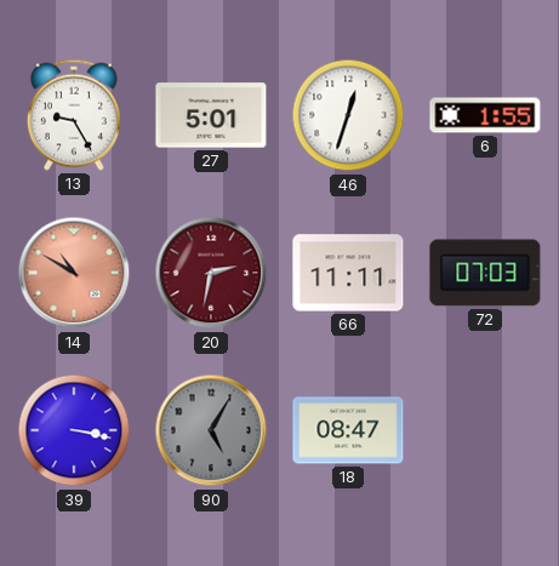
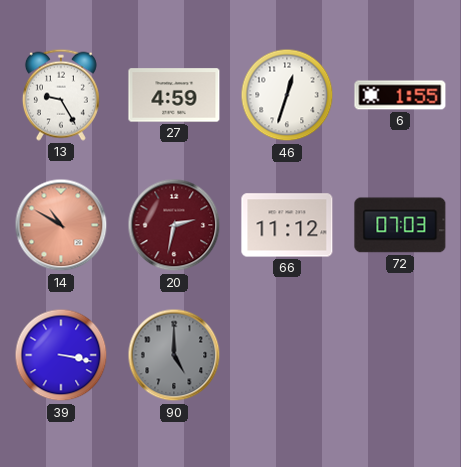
27: 5:01 -> 4:59
66: 11:11 -> 11:12
90: 5:05 -> 5:00
18: 08:47 -> none
